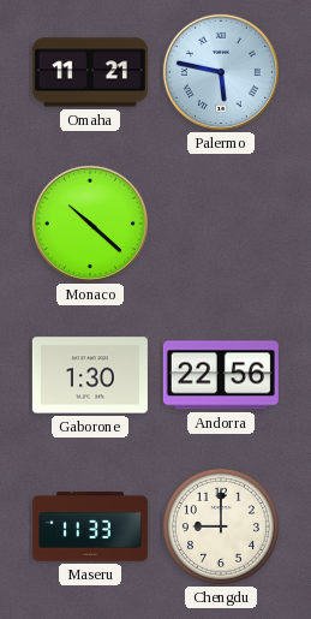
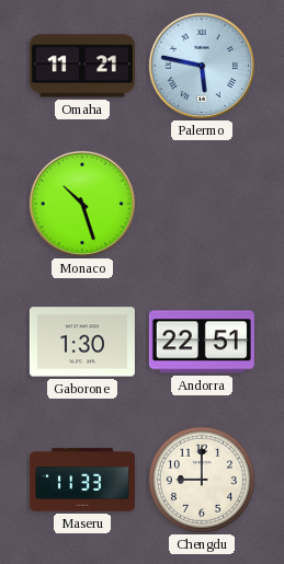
Monaco: 10:22 -> 10:27
Andorra: 22:56 -> 22:51
